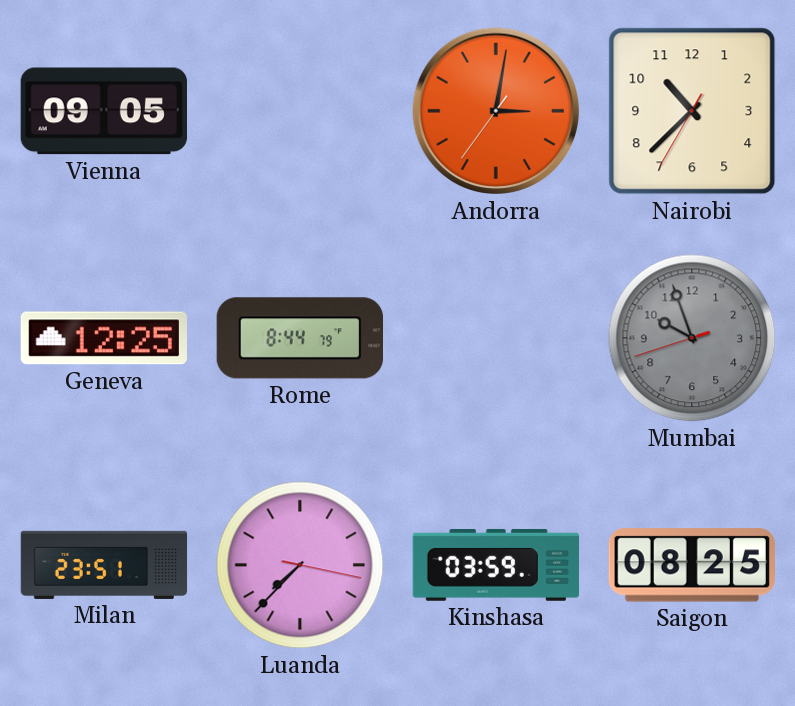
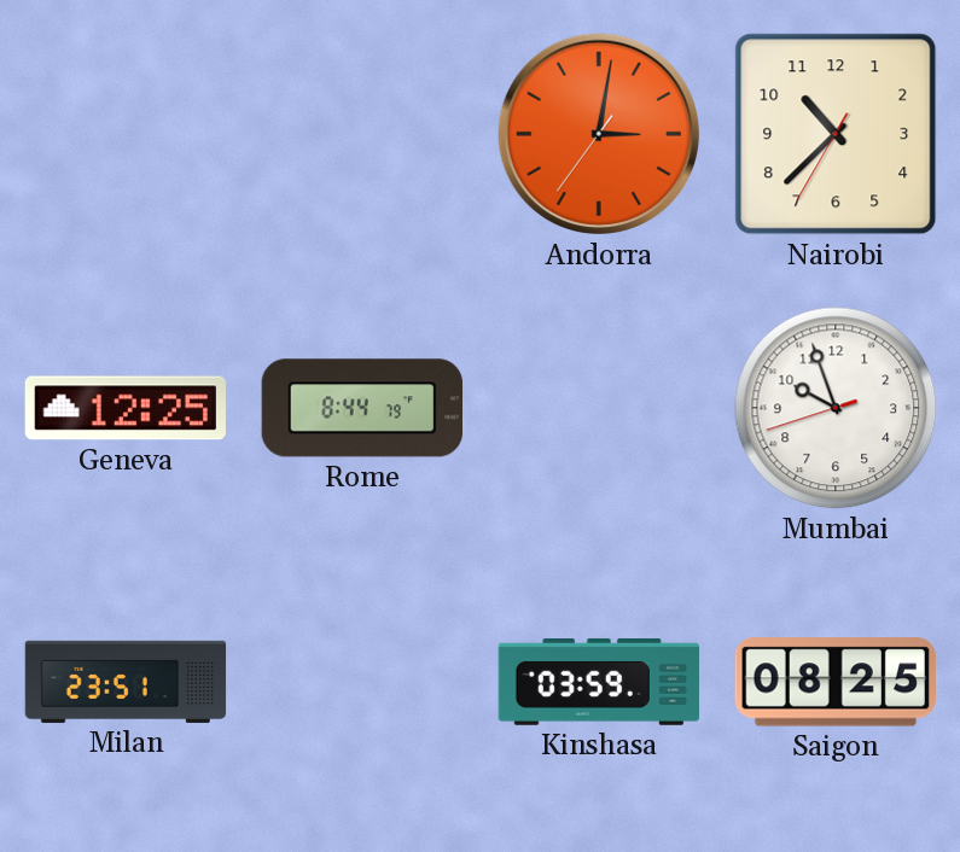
Vienna: 09:05 -> none
Mumbai dial: grey -> white
Luanda: 7:37 -> none
